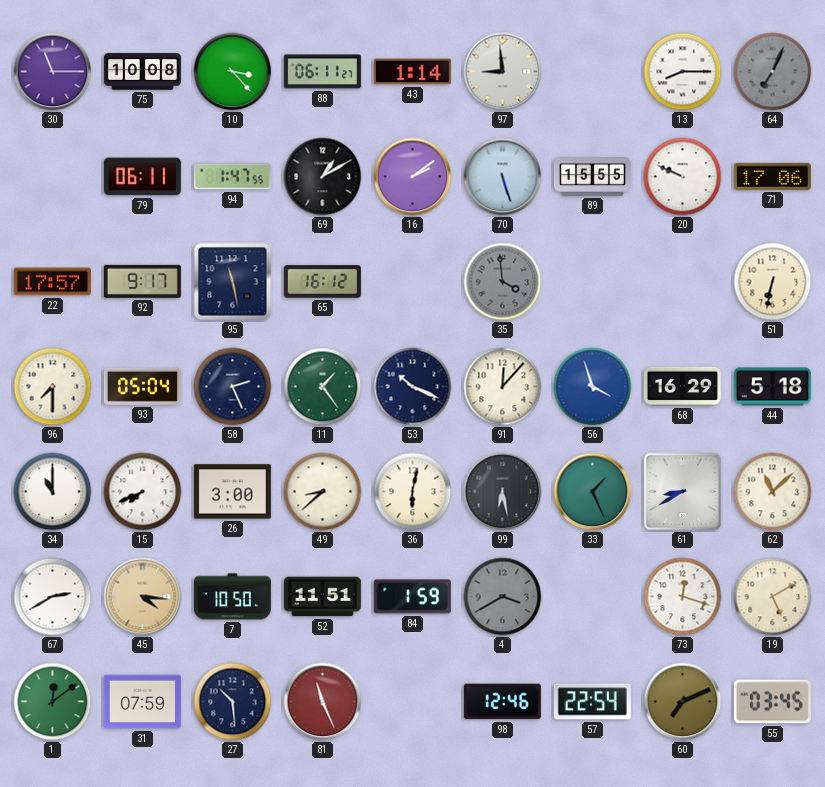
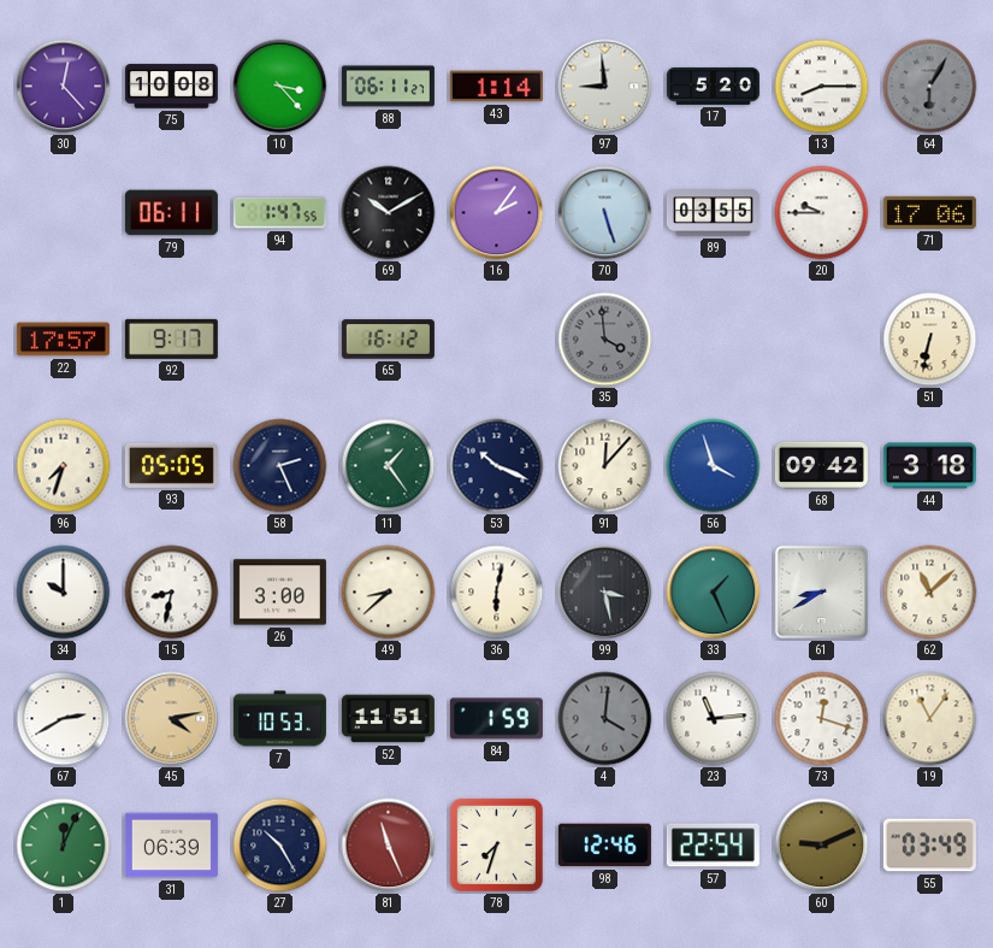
30: 11:15 -> 12:23
17: none -> 5:20
64: 7:04 -> 6:05
69: 1:10 -> 10:10
16: 2:09 -> 2:06
89: 15:55 -> 03:55
20: 9:49 -> 9:45
95: 11:28 -> none
96: 7:30 -> 7:33
93: 05:04 -> 05:05
68: 16:29 -> 09:42
44: 5:18 -> 3:18
34: 11:00 -> 10:00
15: 7:41 -> 8:32
99: 6:28 -> 3:28
45: 4:16 -> 4:13
7: 10:50 -> 10:53
4: 3:40 -> 4:01
23: none -> 11:14
19: 5:10 -> 11:06
1: 12:09 -> 12:04
31: 07:59 -> 06:39
27: 10:29 -> 10:25
78: none -> 7:33
60: 7:11 -> 9:11
55: 03:45 -> 03:49
